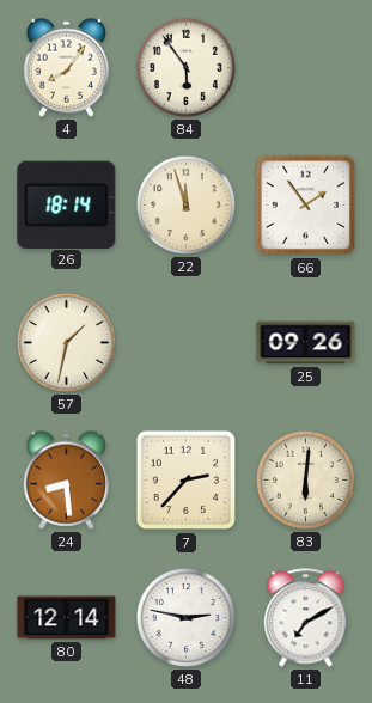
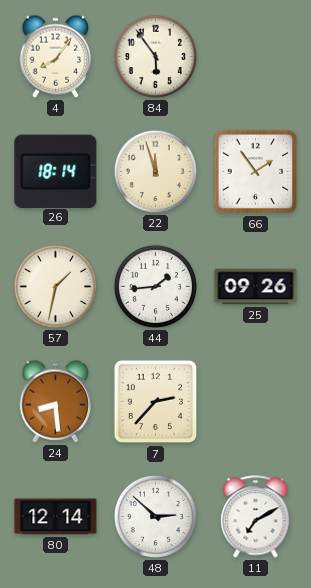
44: none -> 1:44
83: 6:01 -> none
48: 2:47 -> 2:52
